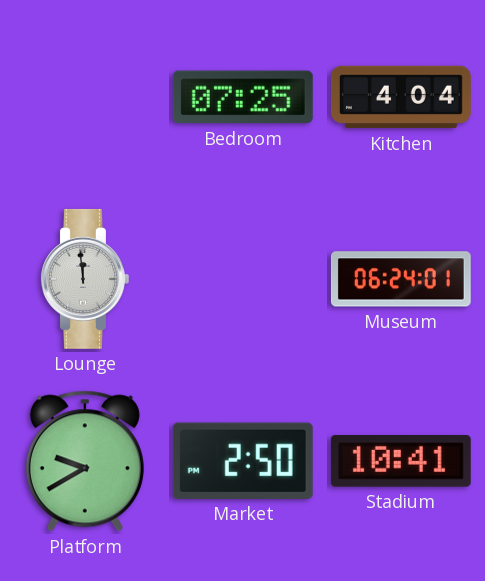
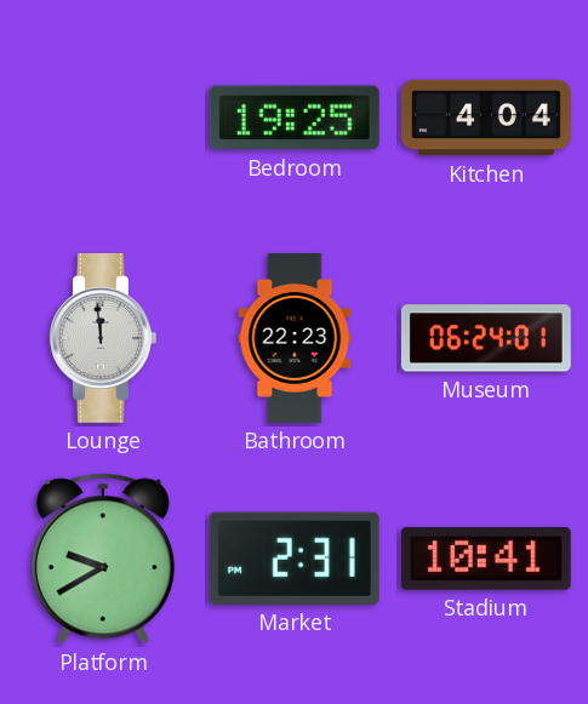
Bedroom: 07:25 -> 19:25
Bathroom: none -> 22:23
Market: 2:50 -> 2:31
